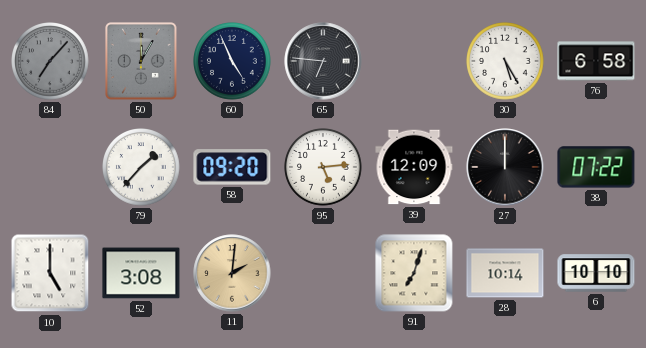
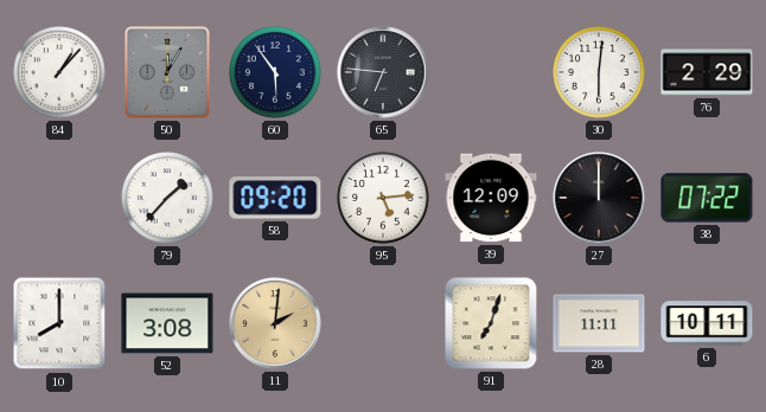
84: 7:07 -> 1:07
84 dial: grey -> white
60: 4:56 -> 5:54
30: 5:25 -> 6:01
76: 6:58 -> 2:29
10: 5:00 -> 8:00
28: 10:14 -> 11:11
6: 10:10 -> 10:11
